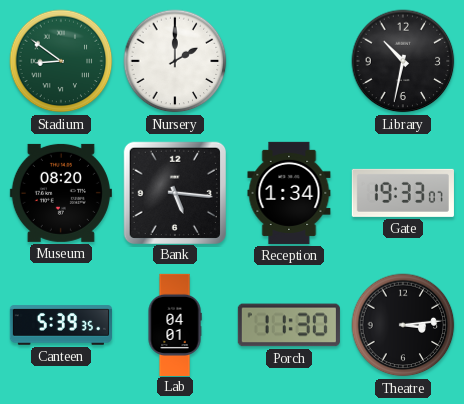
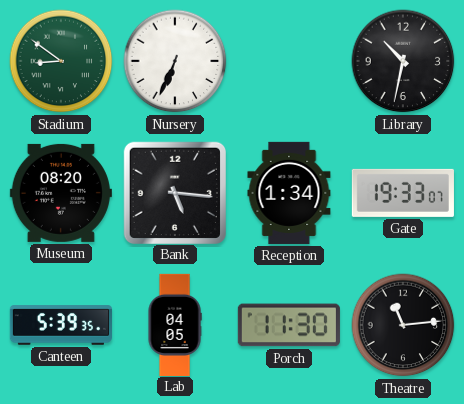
Nursery: 2:00 -> 6:34
Lab: 04:01 -> 04:05
Theatre: 3:14 -> 11:14
